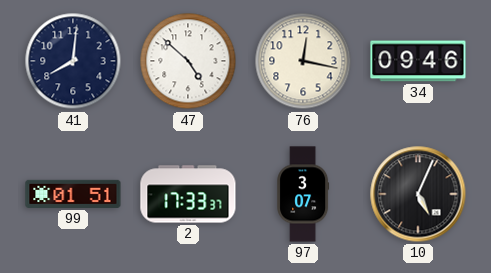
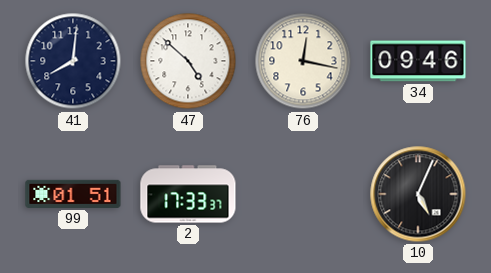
97: 3:07 -> none
